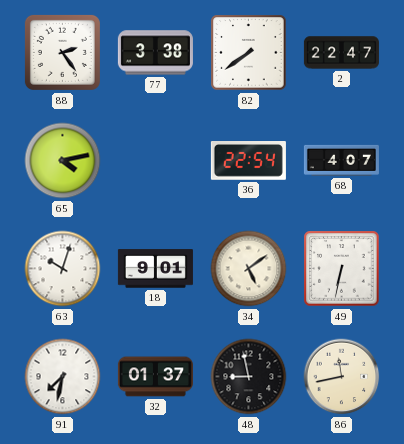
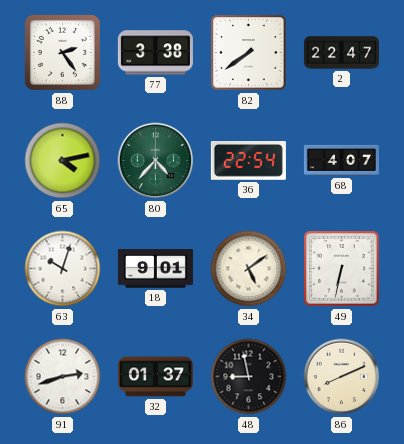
80: none -> 4:37
91: 7:32 -> 2:42
86: 11:43 -> 8:11
